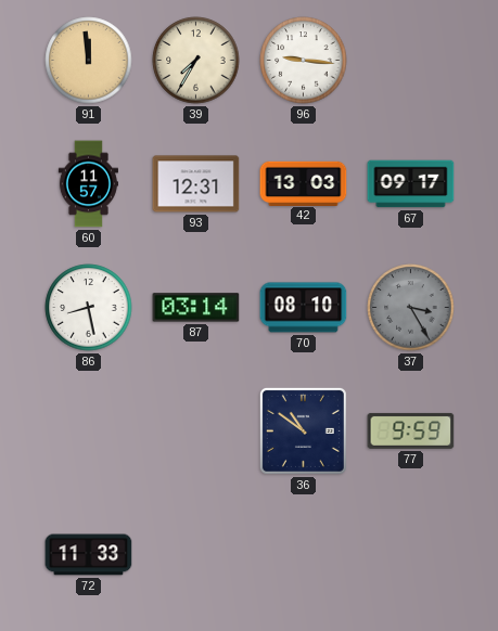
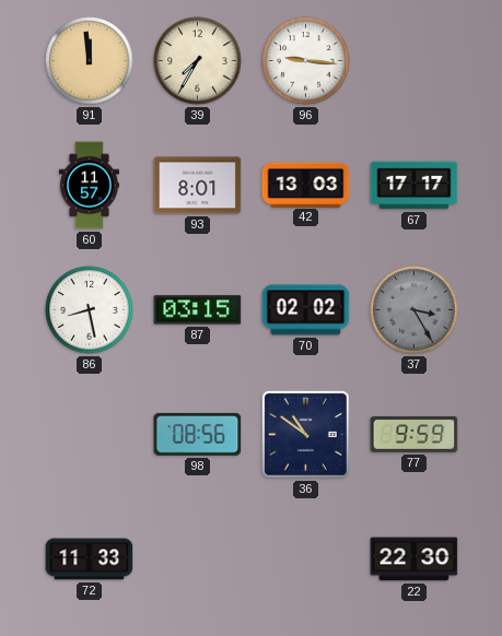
93: 12:31 -> 8:01
67: 09:17 -> 17:17
87: 03:14 -> 03:15
70: 08:10 -> 02:02
98: none -> 08:56
22: none -> 22:30
